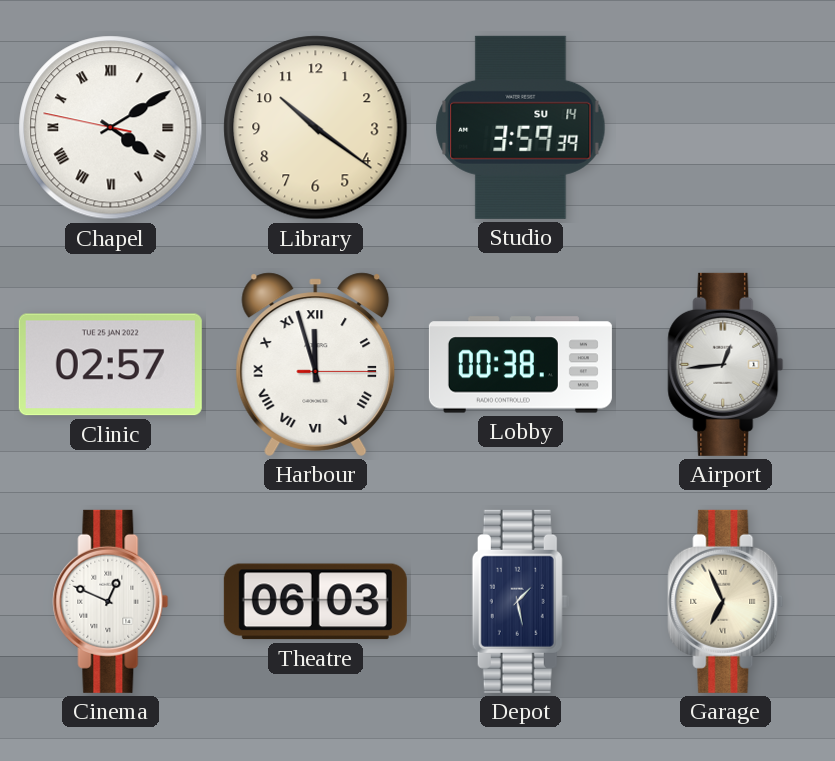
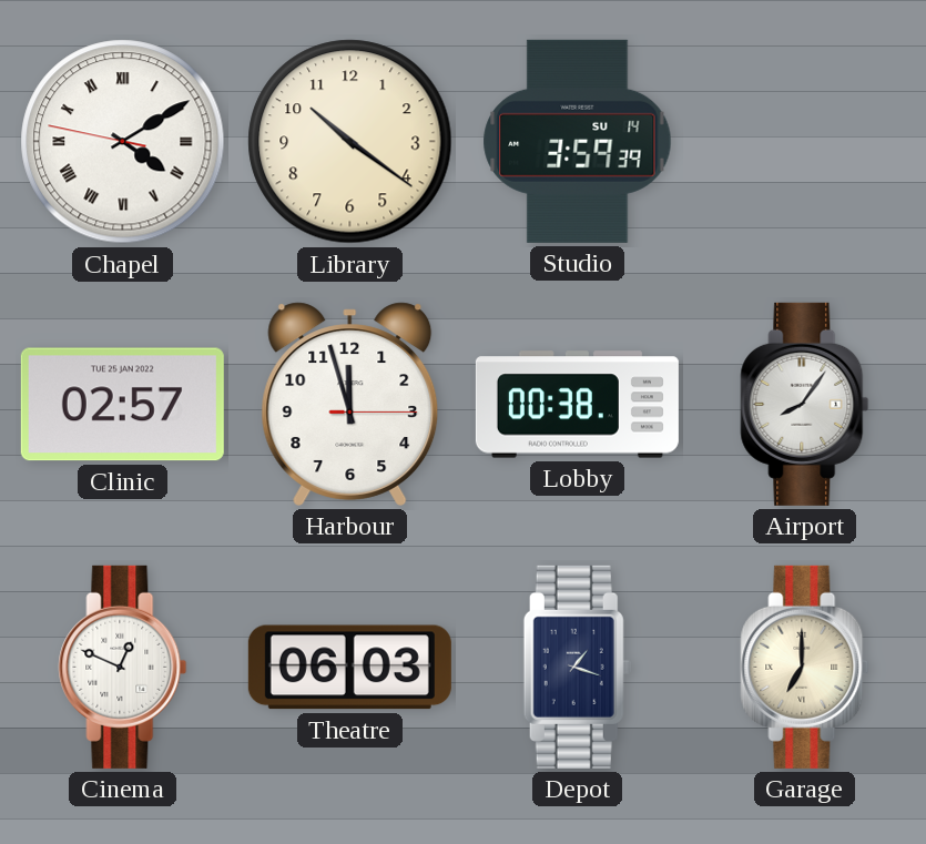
Harbour numerals: Roman -> Arabic
Airport: 12:44 -> 8:06
Depot: 1:28 -> 1:18
Garage: 6:56 -> 7:00
